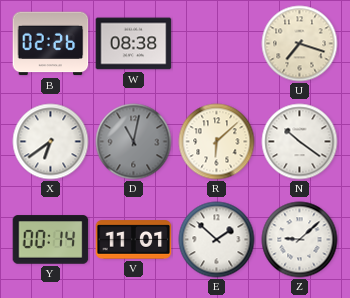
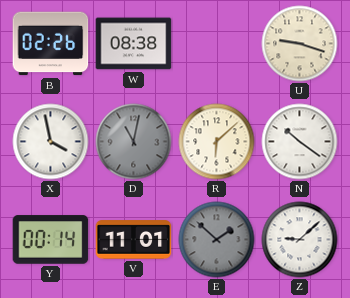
U: 7:18 -> 9:18
X: 6:39 -> 3:58
E dial: white -> grey
